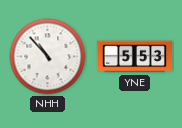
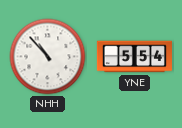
YNE: 5:53 -> 5:54
